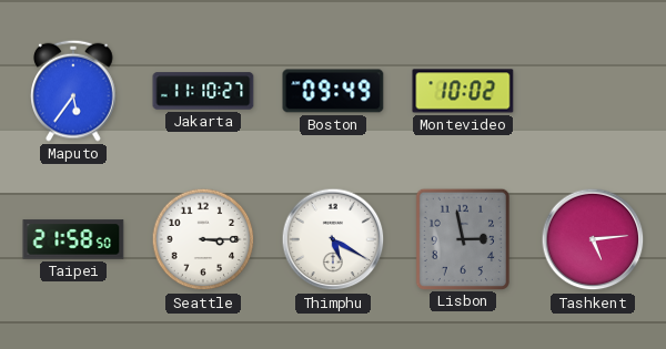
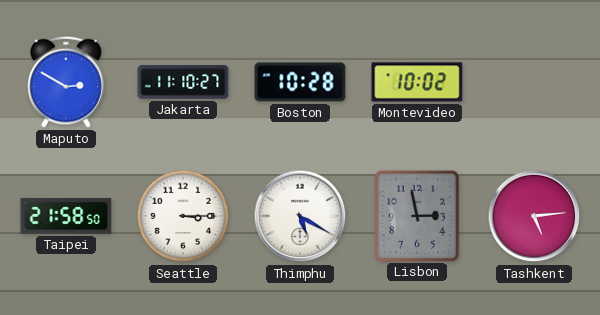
Maputo: 5:36 -> 2:50
Boston: 09:49 -> 10:28
